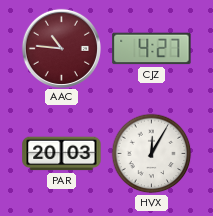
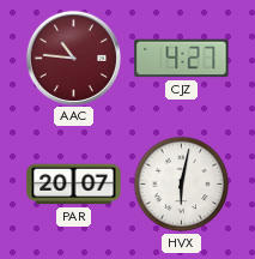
PAR: 20:03 -> 20:07
HVX: 12:05 -> 6:02
